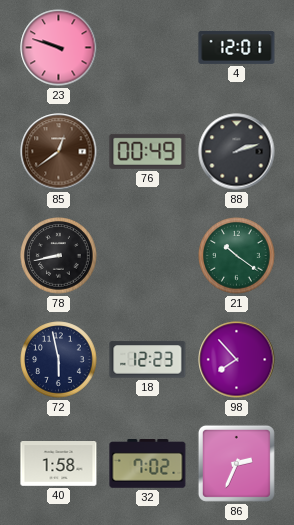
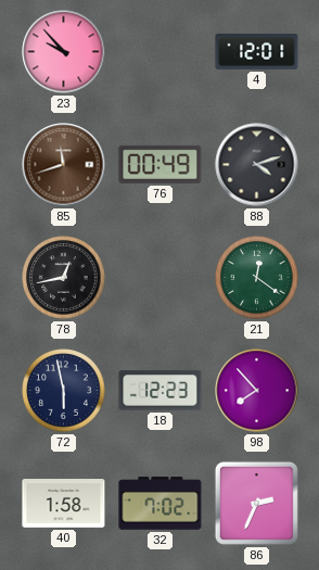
23: 9:48 -> 9:53
85: 12:39 -> 11:42
88: 2:12 -> 4:12
78: 8:43 -> 12:43
21: 10:21 -> 12:21
